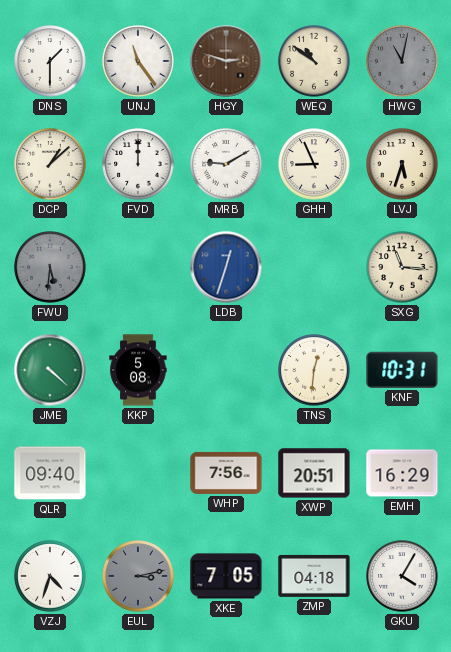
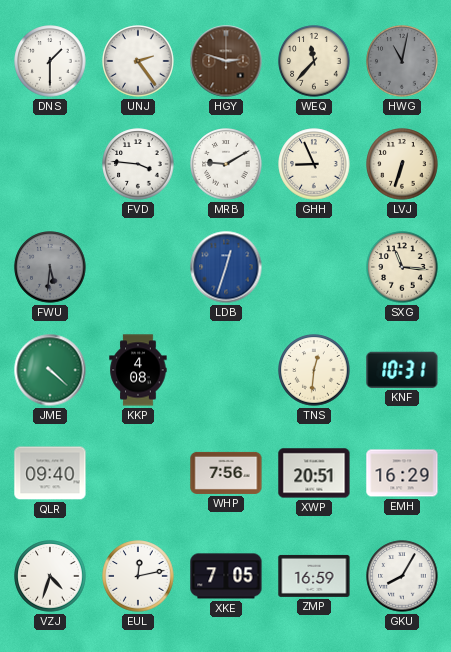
UNJ: 11:24 -> 2:24
WEQ: 10:51 -> 11:37
DCP: 1:08 -> none
FVD: 12:00 -> 3:46
LVJ: 5:33 -> 6:33
KKP: 5:08 -> 4:08
EUL: 3:13 -> 12:13
EUL dial: grey -> white
ZMP: 04:18 -> 16:59
GKU: 4:05 -> 8:05
